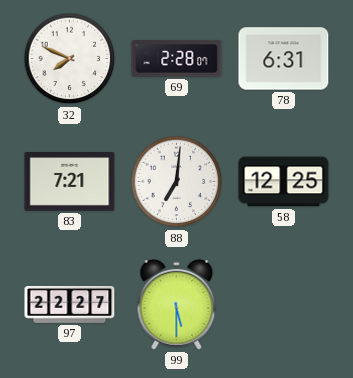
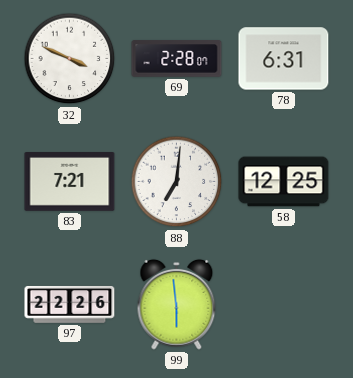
32: 7:49 -> 3:49
97: 22:27 -> 22:26
99: 5:30 -> 5:59
